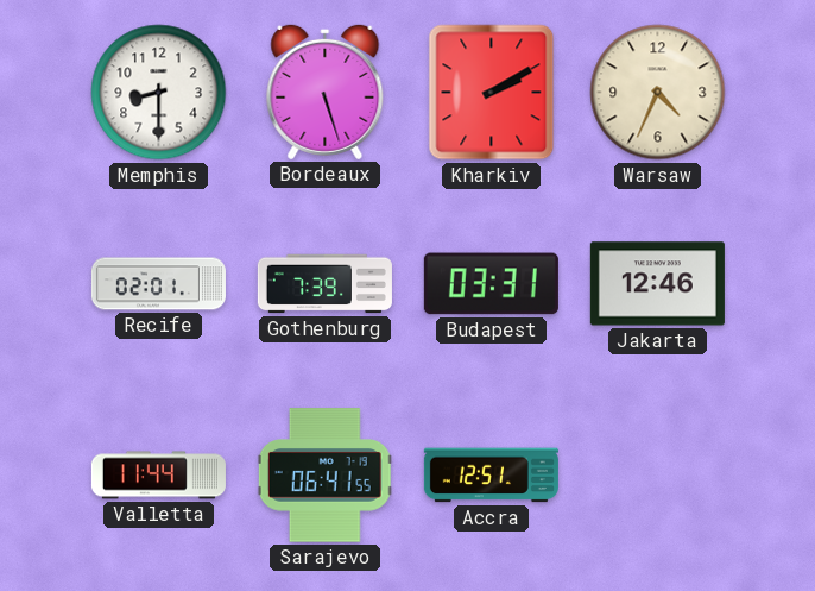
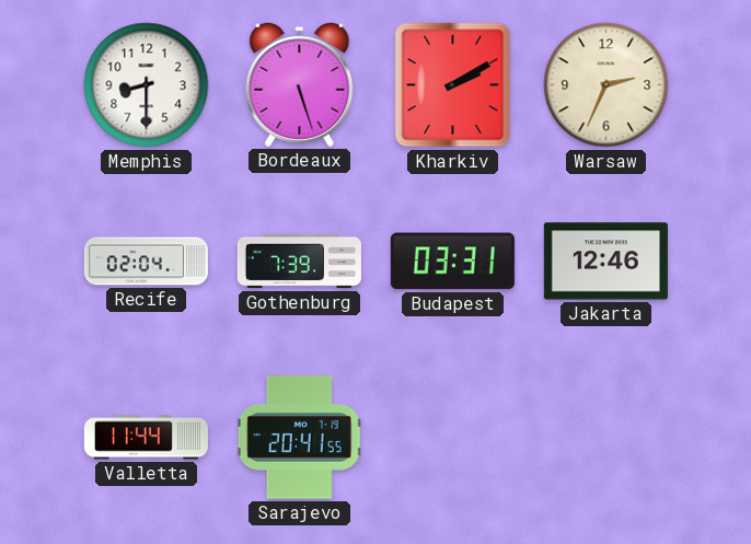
Warsaw: 4:34 -> 2:34
Recife: 02:01 -> 02:04
Sarajevo: 06:41 -> 20:41
Accra: 12:51 -> none
